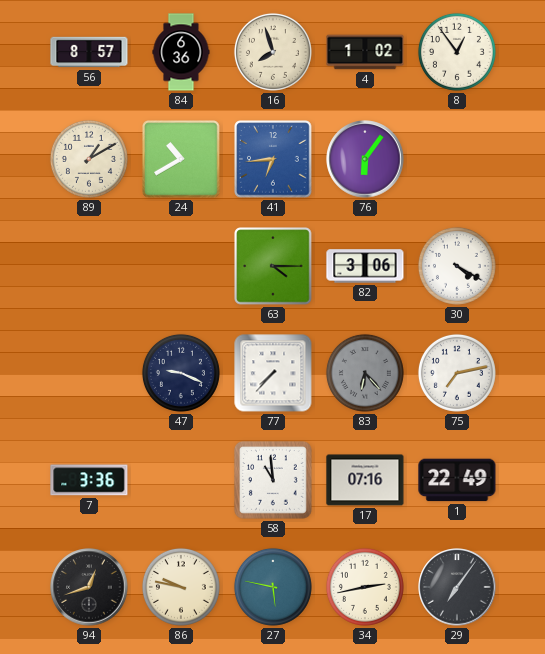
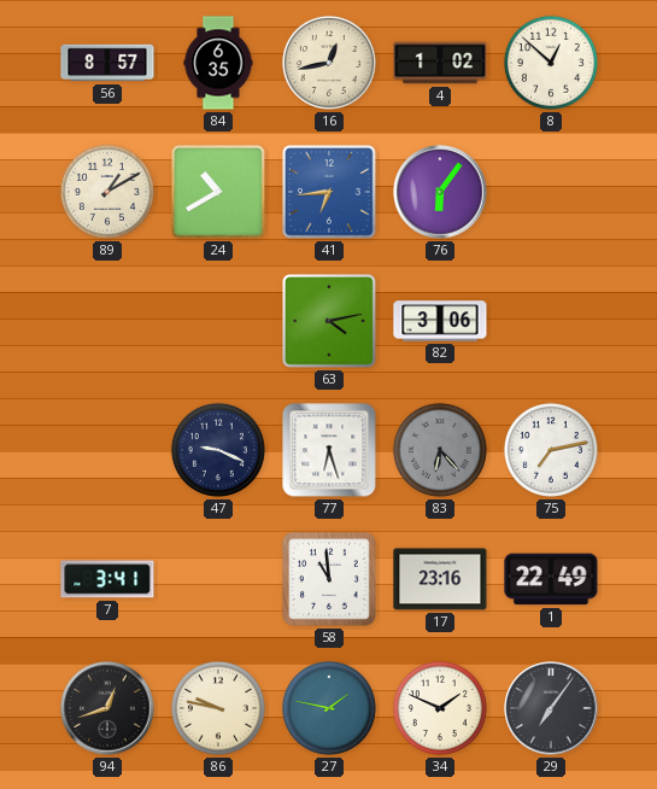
84: 6:36 -> 6:35
16: 7:57 -> 12:43
8: 12:54 -> 12:52
63: 4:15 -> 4:13
30: 4:20 -> none
77: 7:37 -> 6:27
7: 3:36 -> 3:41
17: 07:16 -> 23:16
27: 5:47 -> 1:47
34: 2:43 -> 1:49
